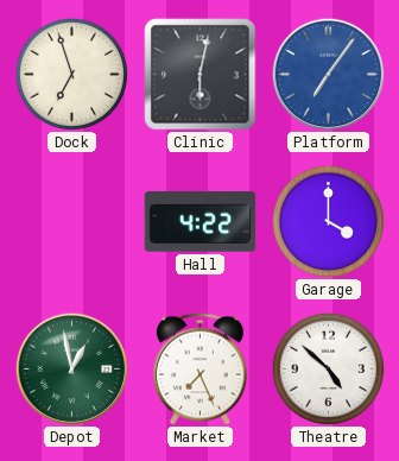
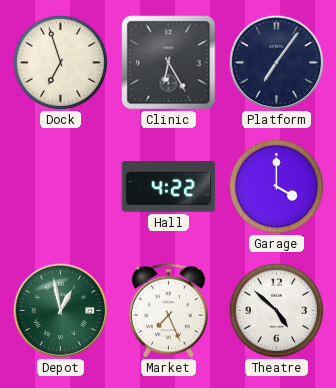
Clinic: 6:02 -> 6:25
Platform dial: blue -> navy
